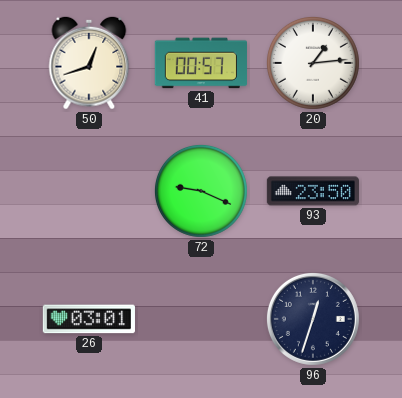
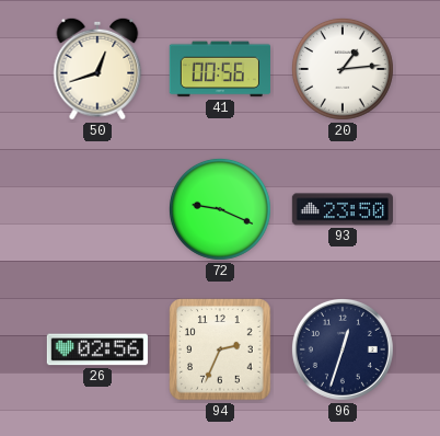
41: 00:57 -> 00:56
26: 03:01 -> 02:56
94: none -> 2:34
